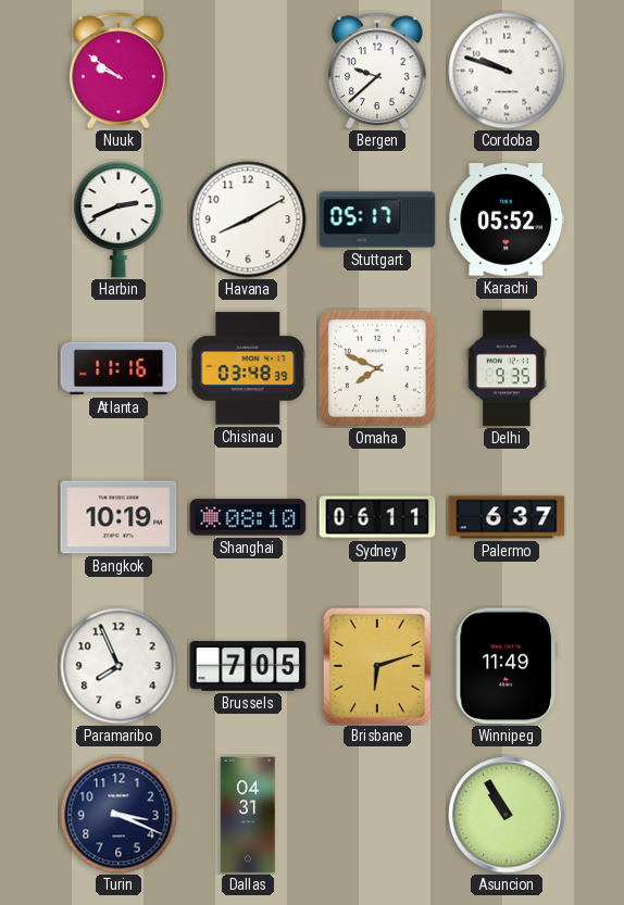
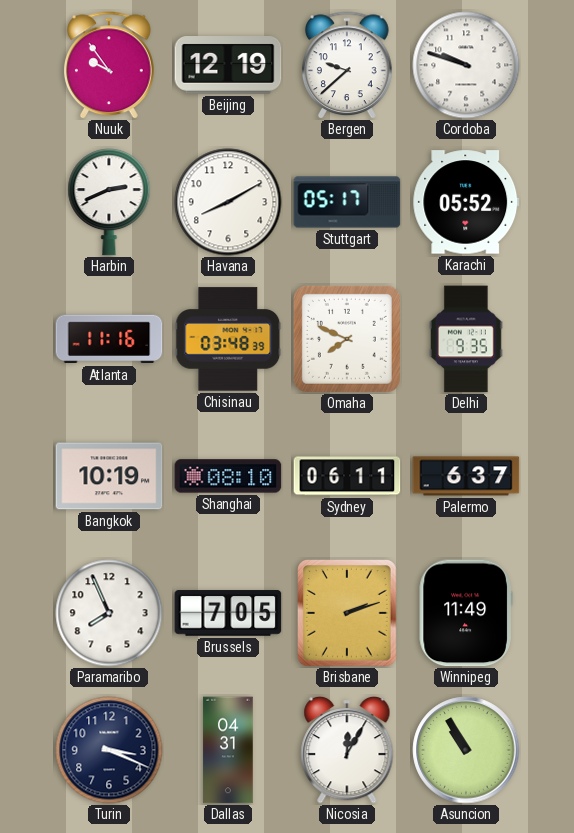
Nuuk: 9:51 -> 9:54
Beijing: none -> 12:19
Brisbane: 6:12 -> 2:12
Nicosia: none -> 12:05
